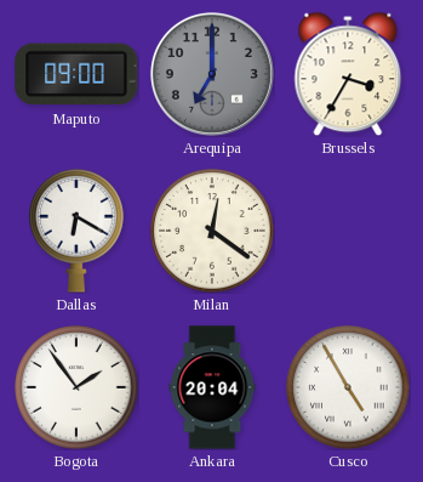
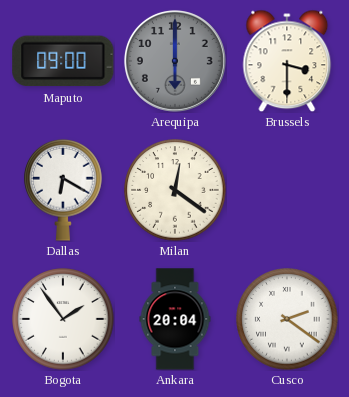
Arequipa: 7:00 -> 6:00
Brussels: 3:35 -> 3:30
Cusco: 4:55 -> 2:21
